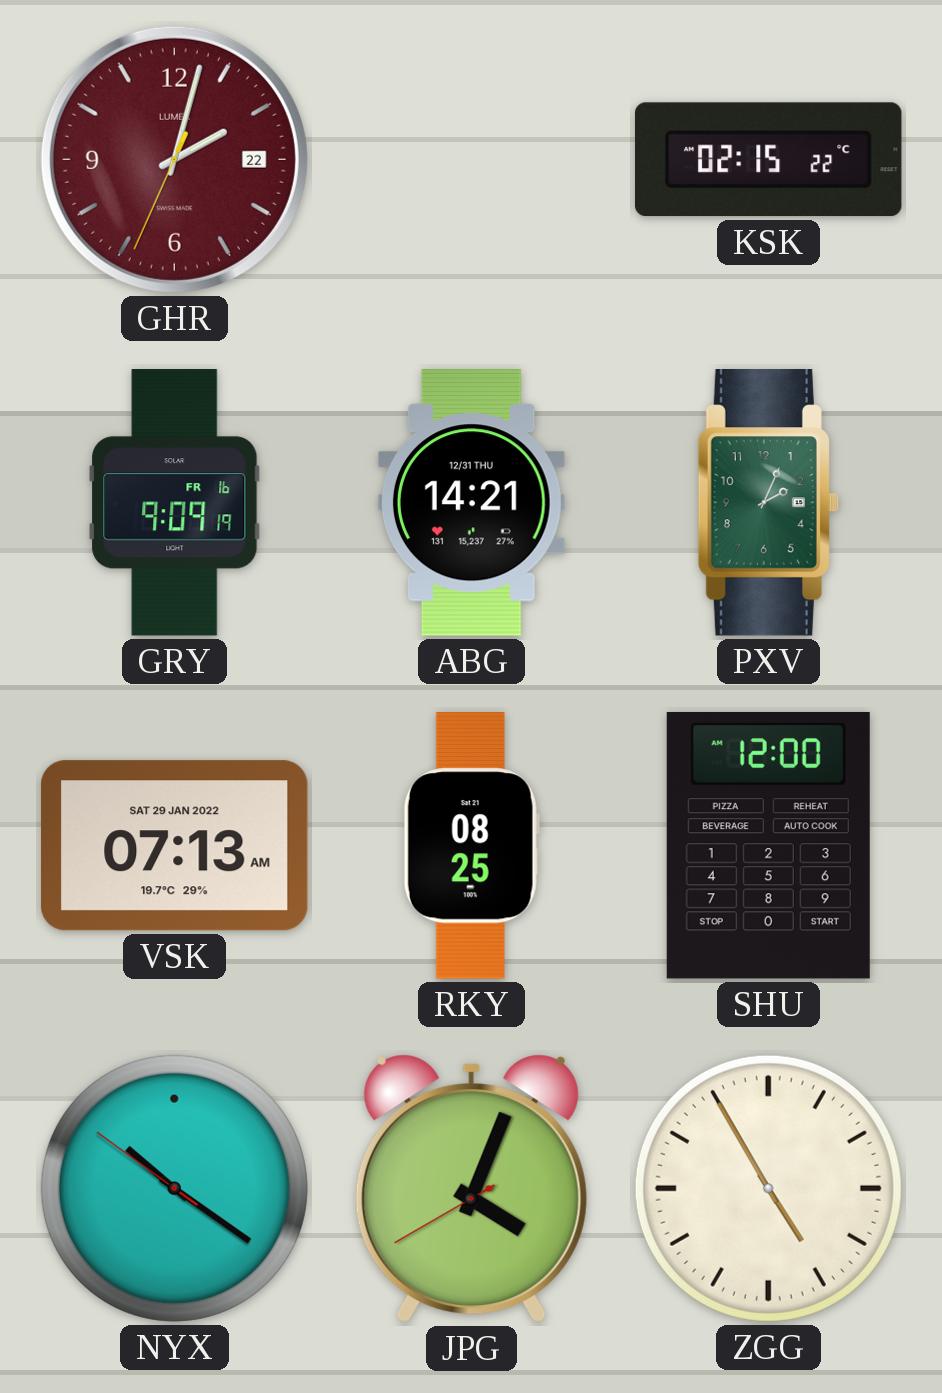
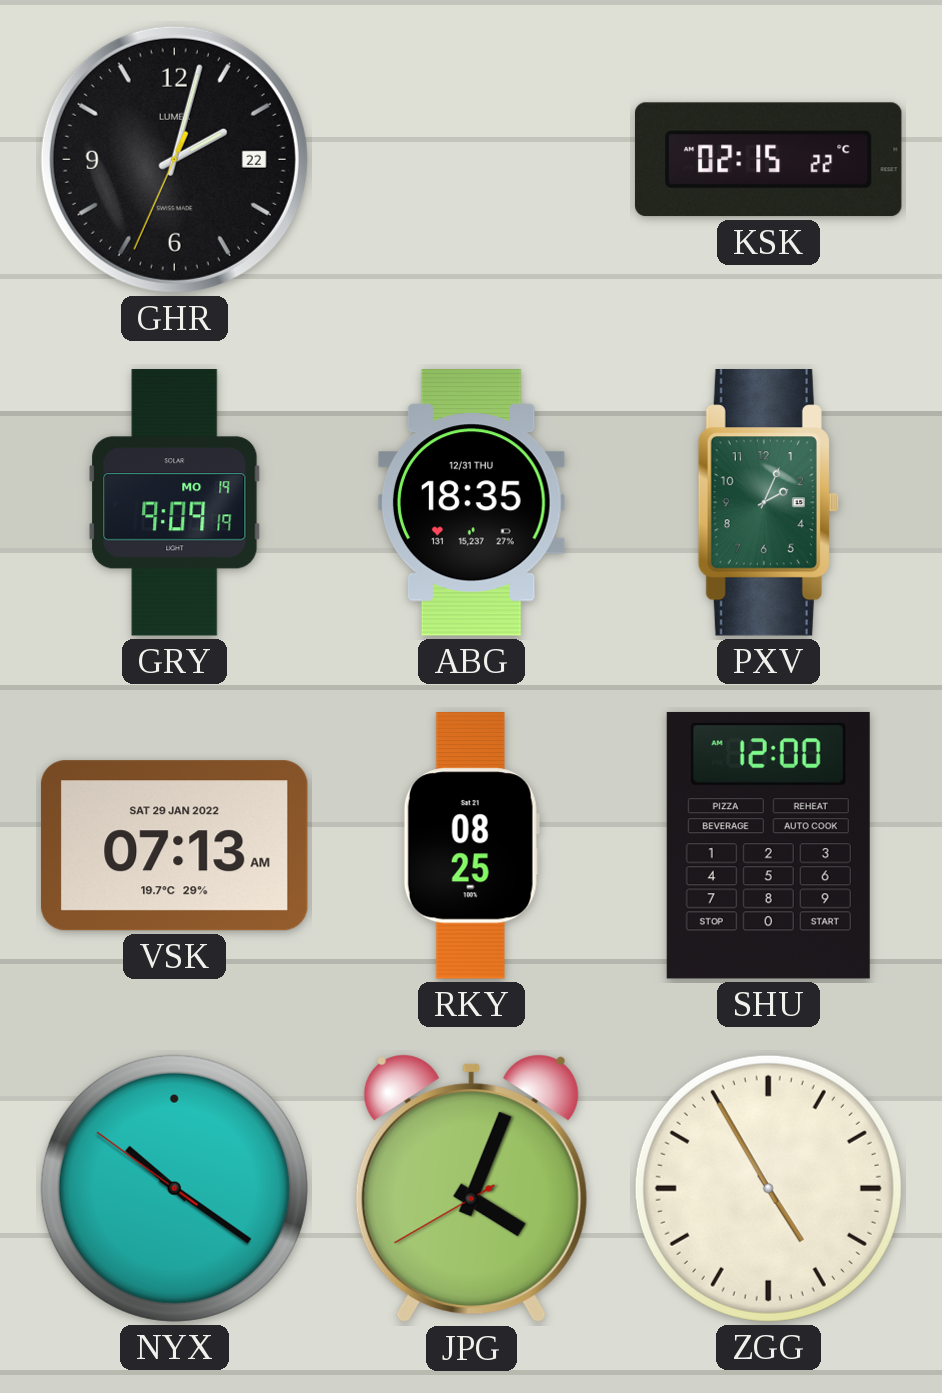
GHR dial: burgundy -> black
GRY date: FR 16 -> MO 19
ABG: 14:21 -> 18:35
